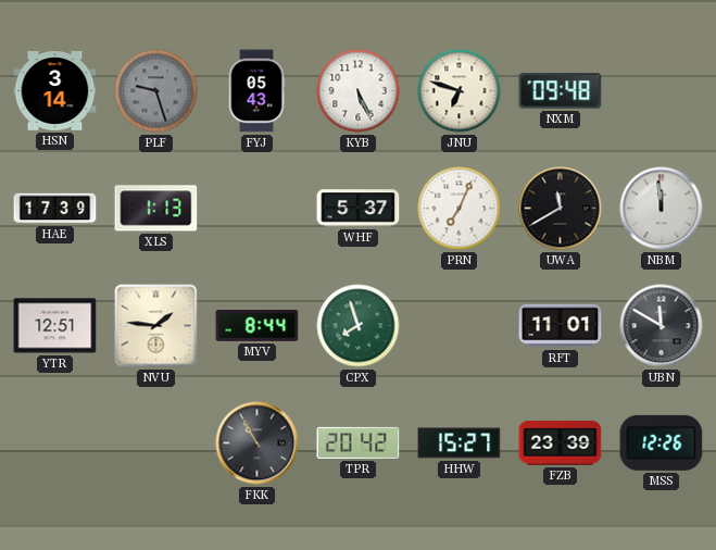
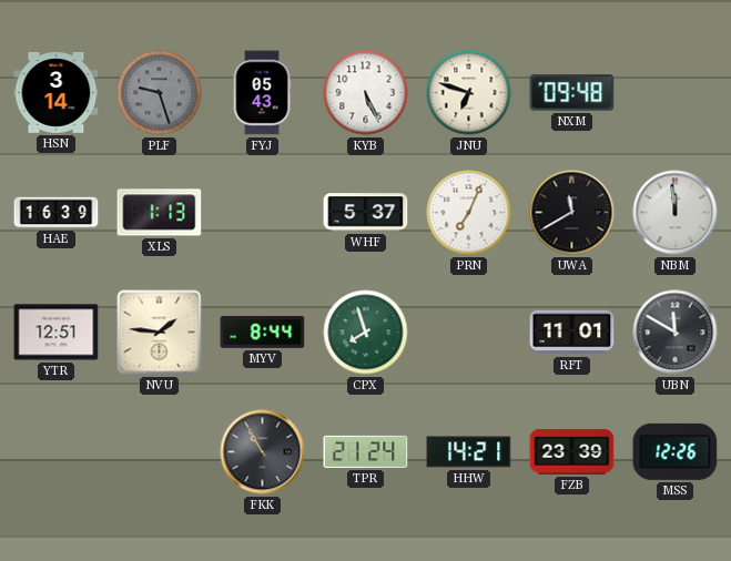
HAE: 17:39 -> 16:39
TPR: 20:42 -> 21:24
HHW: 15:27 -> 14:21
